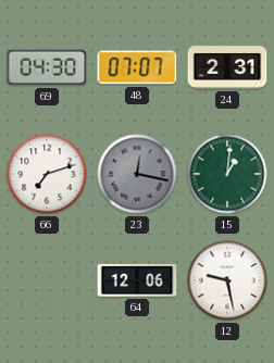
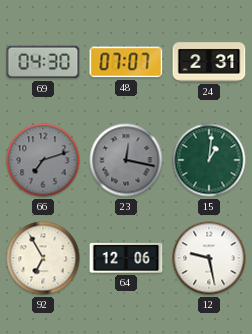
66 dial: white -> grey
92: none -> 6:55
